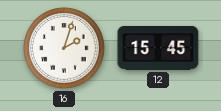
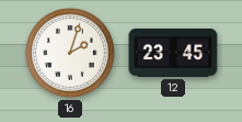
12: 15:45 -> 23:45
